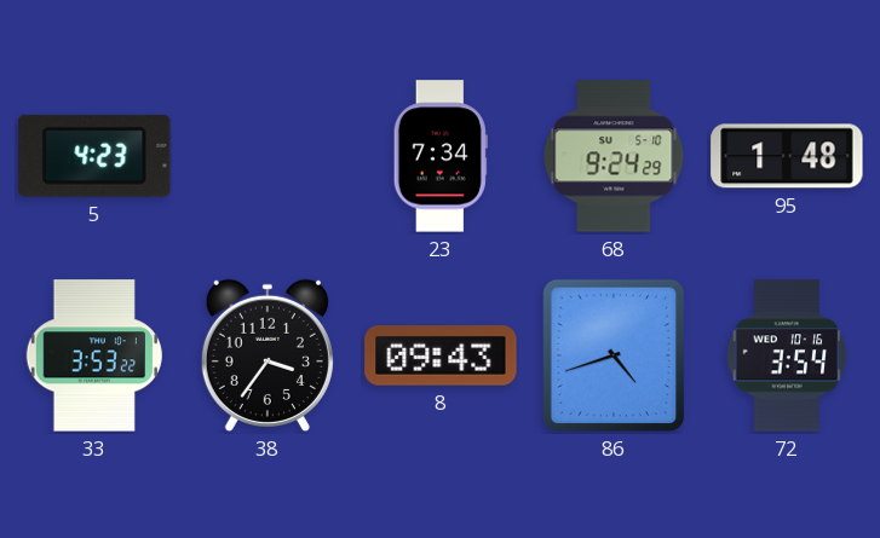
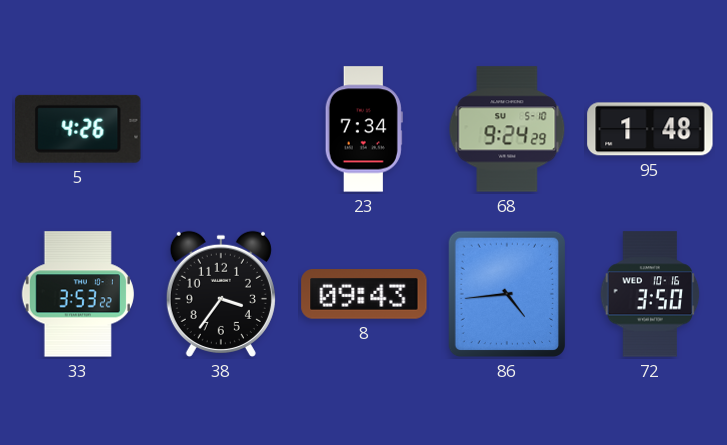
5: 4:23 -> 4:26
86: 4:42 -> 4:44
72: 3:54 -> 3:50
